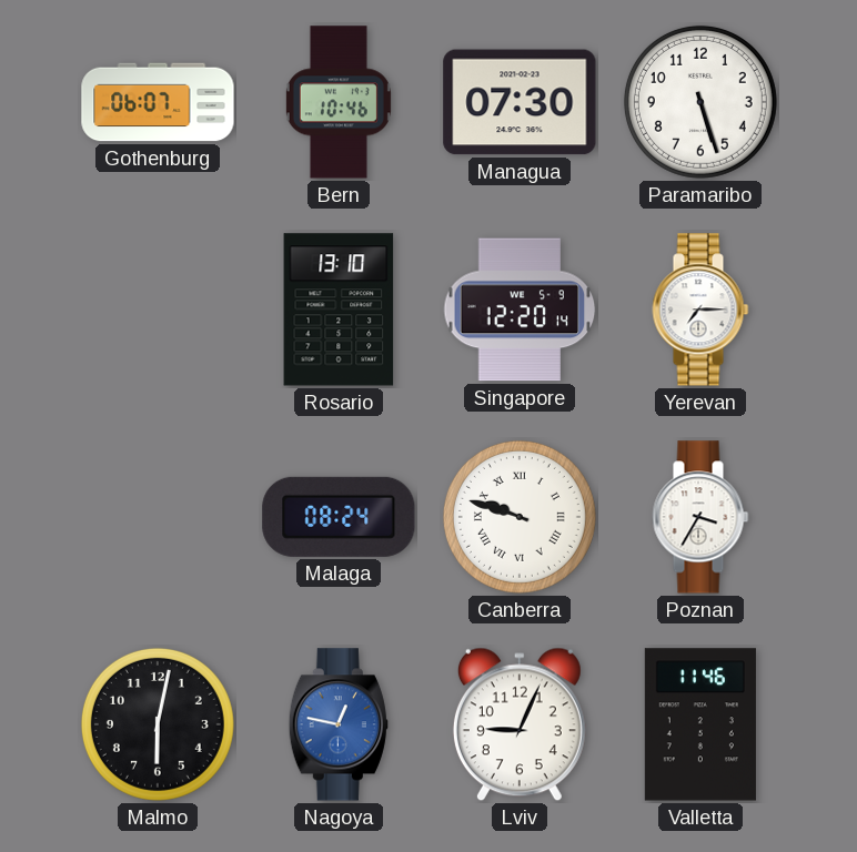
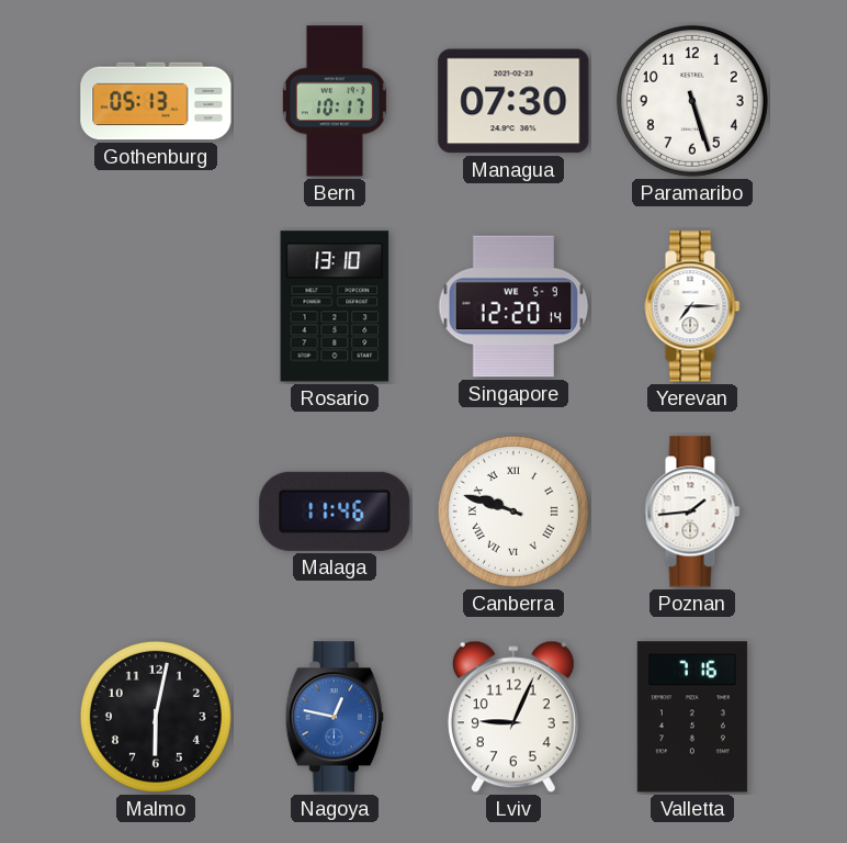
Gothenburg: 06:07 -> 05:13
Bern: 10:46 -> 10:17
Malaga: 08:24 -> 11:46
Poznan: 3:35 -> 1:44
Valletta: 11:46 -> 7:16
